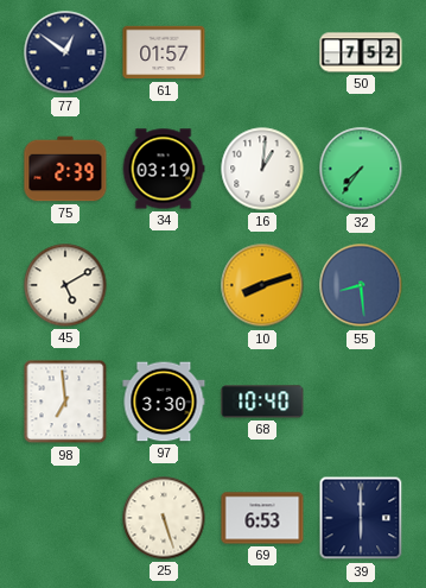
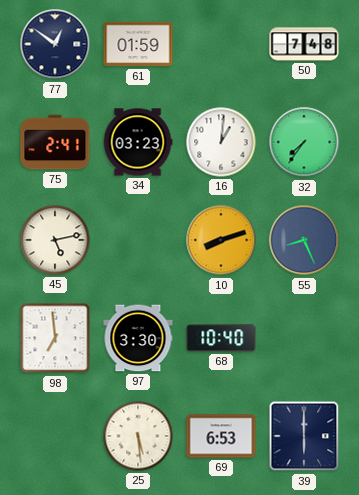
61: 01:57 -> 01:59
50: 7:52 -> 7:48
75: 2:39 -> 2:41
34: 03:19 -> 03:23
45: 5:10 -> 5:13
55: 8:29 -> 8:26
25: 5:27 -> 5:29
